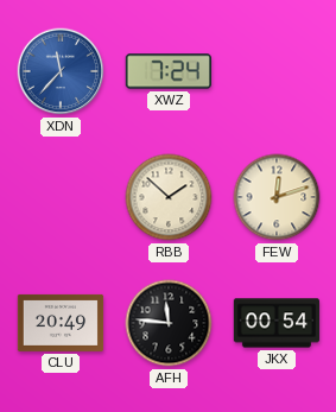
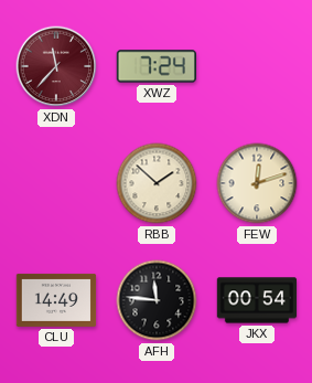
XDN dial: blue -> burgundy
CLU: 20:49 -> 14:49
